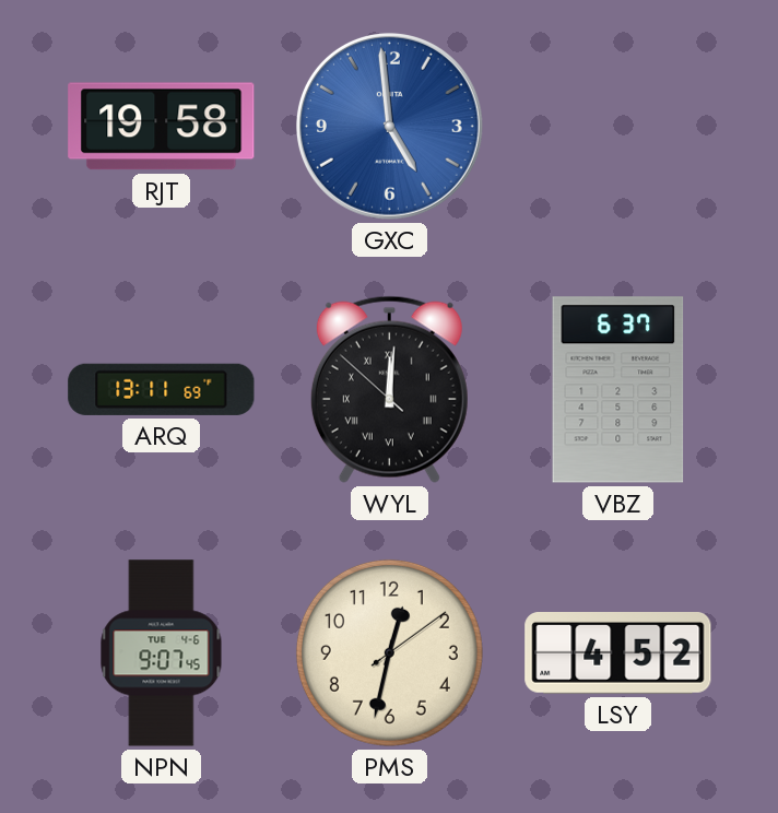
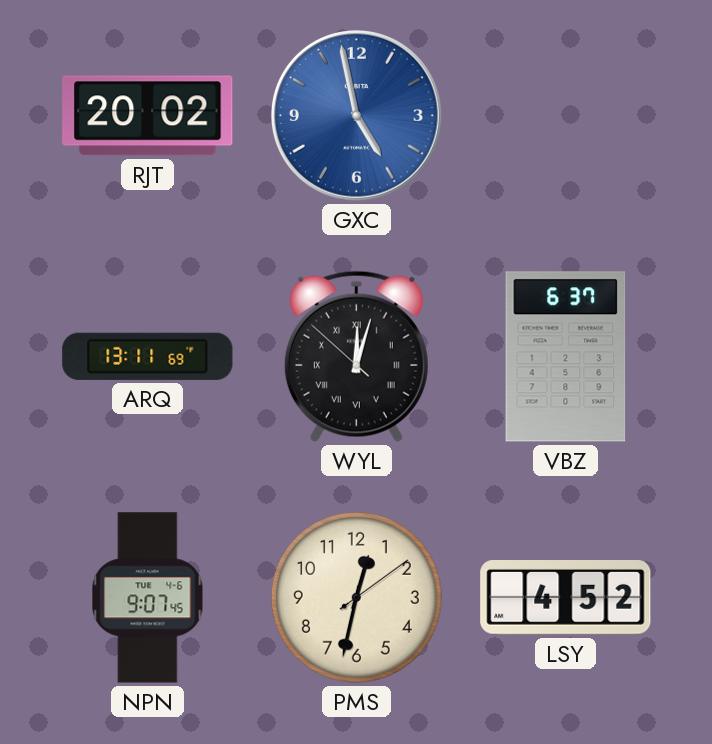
RJT: 19:58 -> 20:02
GXC: 4:59 -> 4:58
WYL: 12:00 -> 12:02
